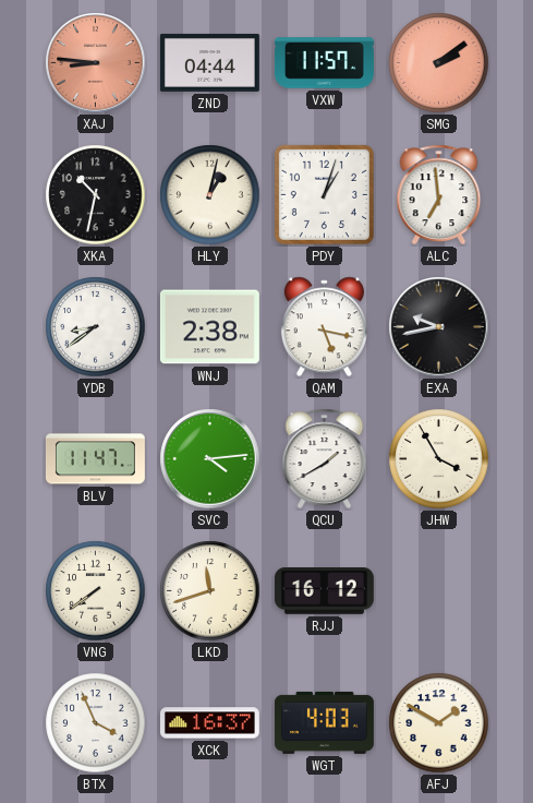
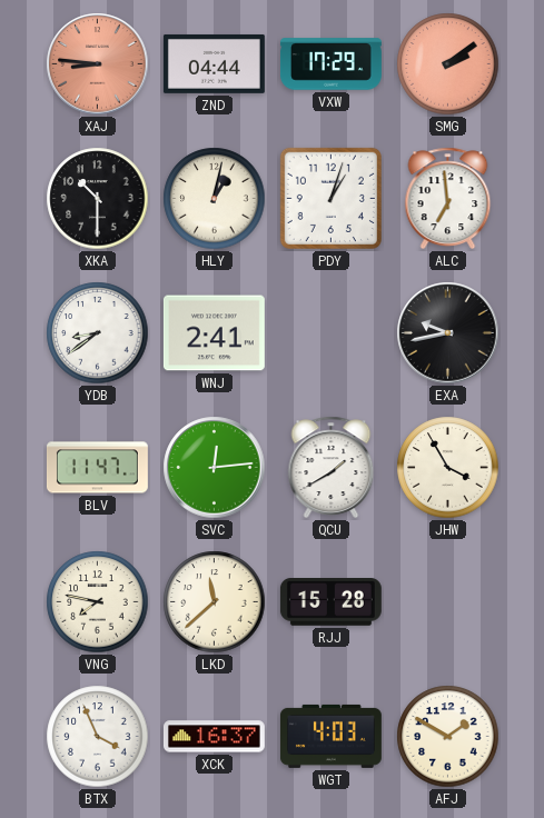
VXW: 11:57 -> 17:29
XKA: 10:32 -> 10:30
WNJ: 2:38 -> 2:41
QAM: 5:17 -> none
SVC: 4:14 -> 12:14
VNG: 7:39 -> 7:47
LKD: 11:42 -> 11:38
RJJ: 16:12 -> 15:28
